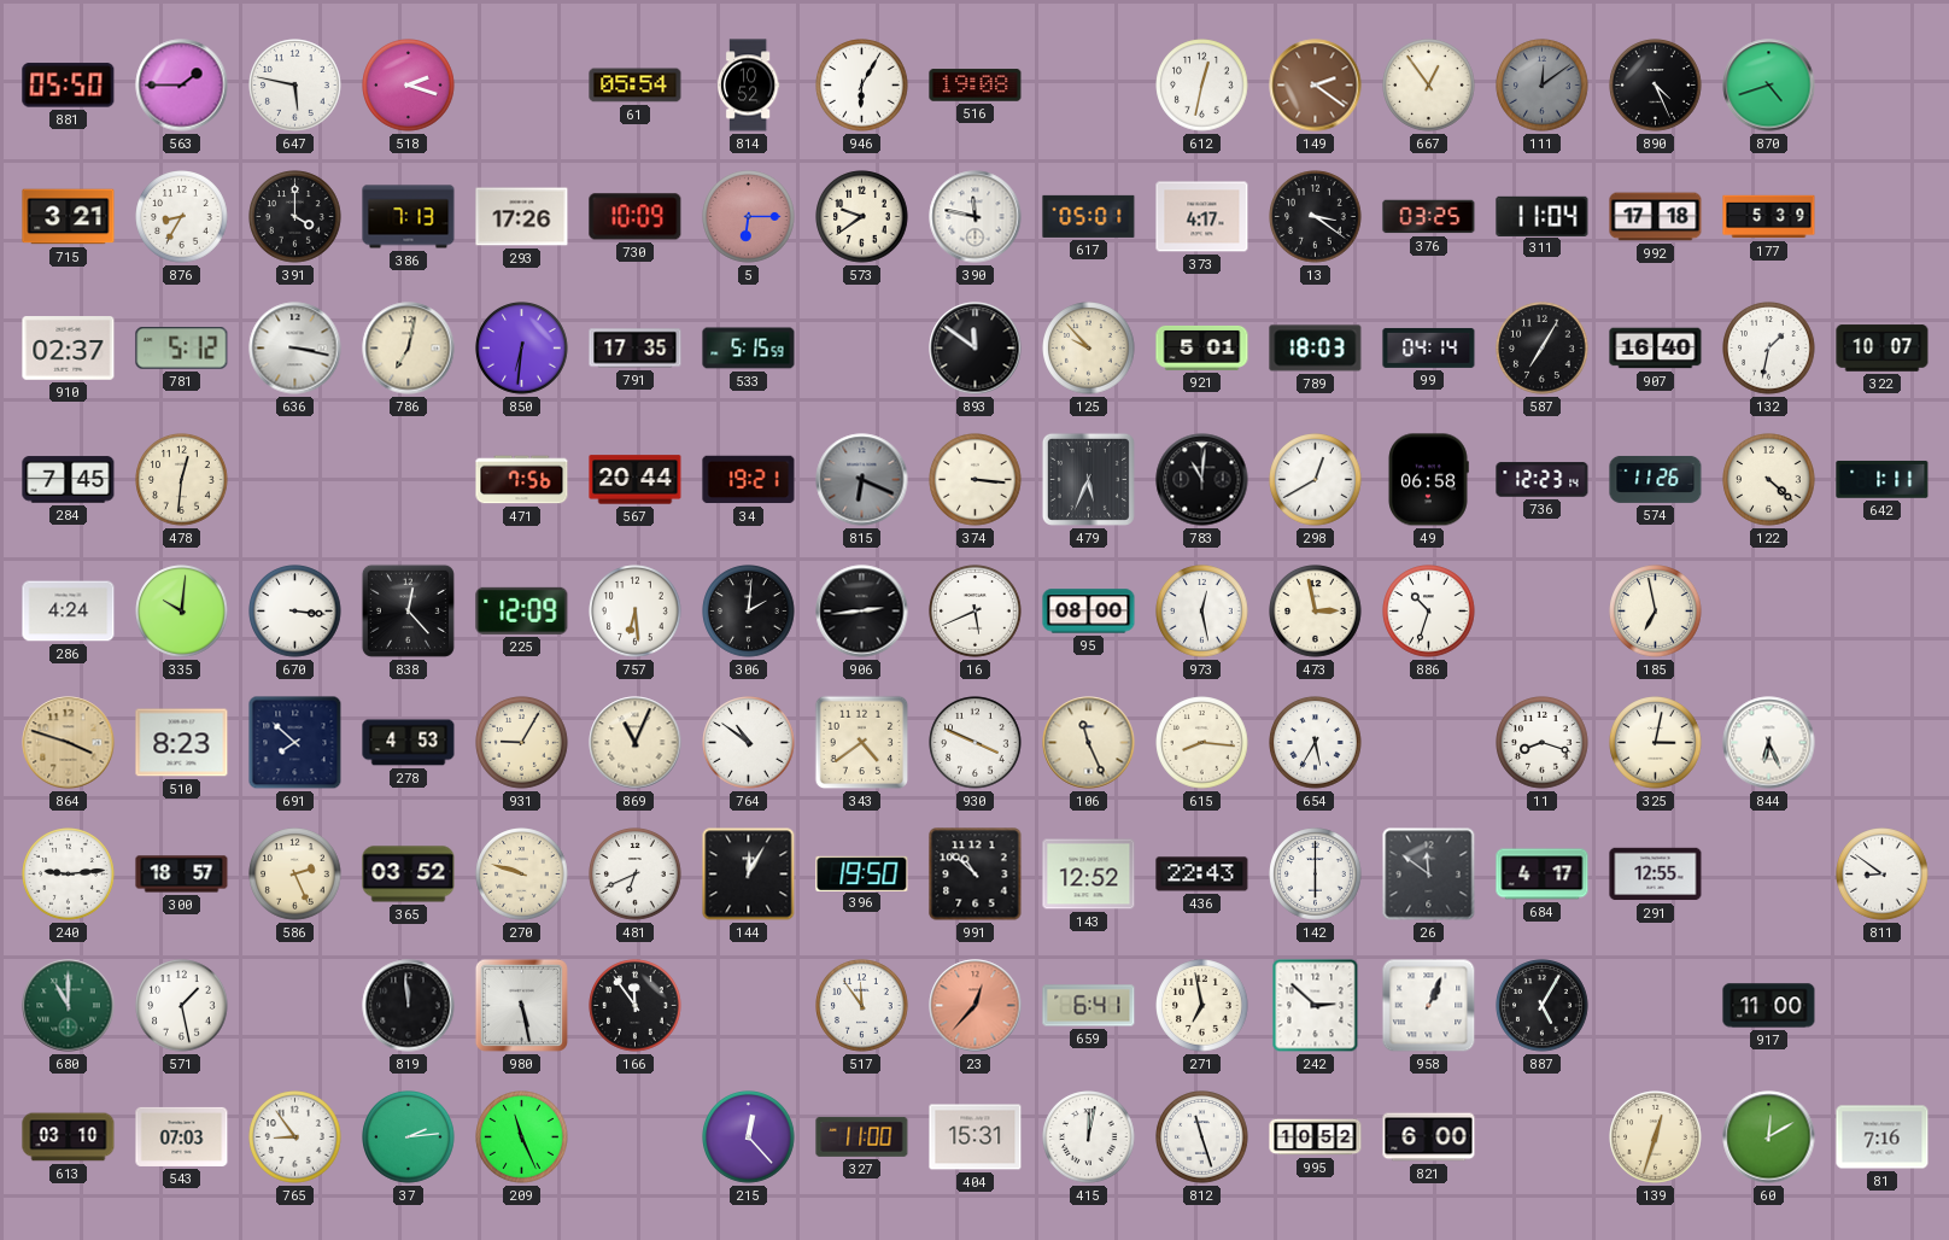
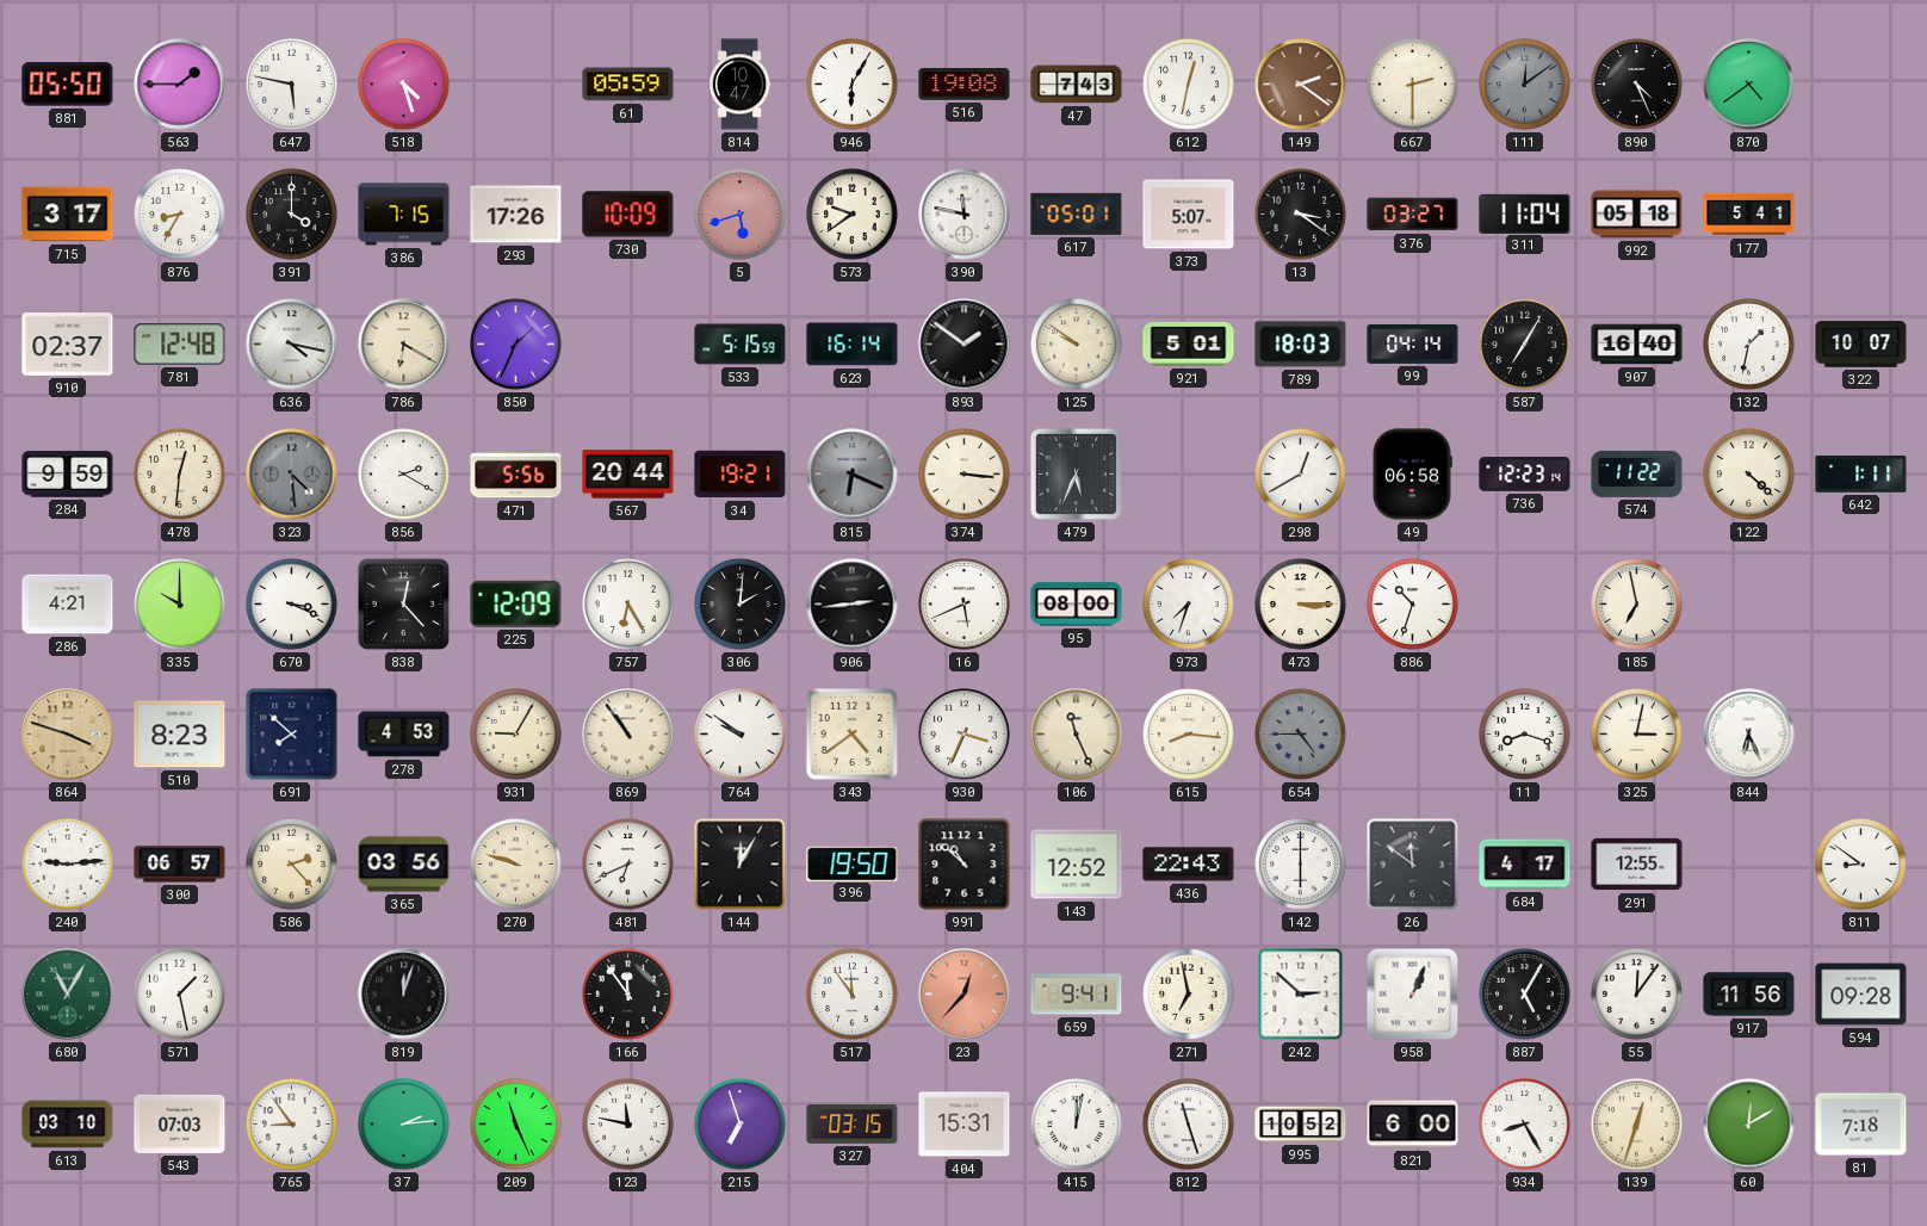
518: 2:18 -> 4:27
61: 05:54 -> 05:59
814: 10:52 -> 10:47
47: none -> 7:43
667: 12:54 -> 2:30
870: 4:42 -> 4:39
715: 3:21 -> 3:17
386: 7:13 -> 7:15
5: 6:15 -> 5:42
373: 4:17 -> 5:07
376: 03:25 -> 03:27
992: 17:18 -> 05:18
177: 5:39 -> 5:41
781: 5:12 -> 12:48
636: 3:17 -> 4:17
786: 7:02 -> 6:20
850: 6:31 -> 1:34
791: 17:35 -> none
623: none -> 16:14
893: 11:51 -> 1:51
125: 9:53 -> 9:51
284: 7:45 -> 9:59
323: none -> 4:29
856: none -> 2:20
471: 7:56 -> 5:56
783: 11:01 -> none
574: 11:26 -> 11:22
286: 4:24 -> 4:21
335: 10:01 -> 10:00
670: 3:16 -> 3:19
757: 6:29 -> 6:25
973: 12:28 -> 7:33
473: 2:58 -> 3:15
869: 11:04 -> 10:54
764: 10:51 -> 9:51
930: 3:49 -> 3:34
654: 5:35 -> 4:45
654 dial: white -> grey
300: 18:57 -> 06:57
586: 2:26 -> 2:23
365: 03:52 -> 03:56
680: 11:00 -> 11:05
819: 11:59 -> 12:03
980: 5:28 -> none
659: 6:41 -> 9:41
55: none -> 12:06
917: 11:00 -> 11:56
594: none -> 09:28
123: none -> 11:47
215: 12:23 -> 6:57
327: 11:00 -> 03:15
934: none -> 8:25
81: 7:16 -> 7:18
